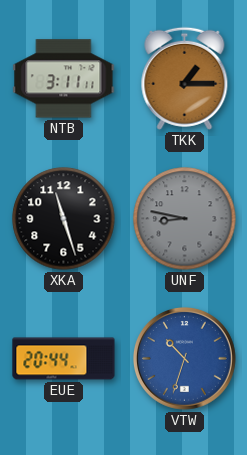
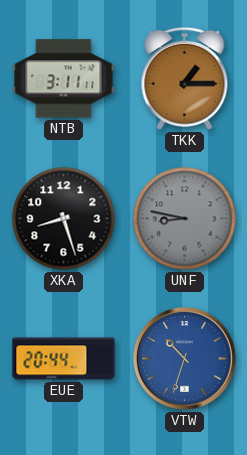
XKA: 11:27 -> 8:27
